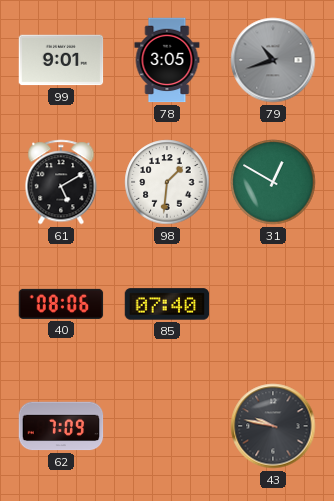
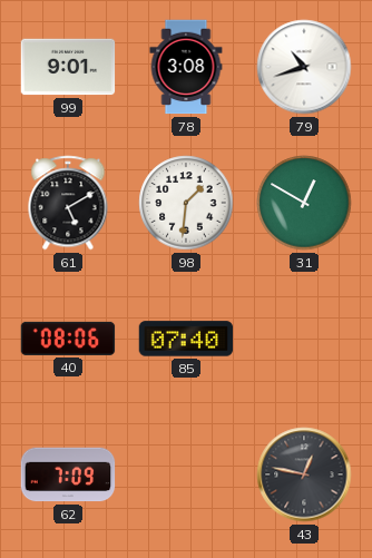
78: 3:05 -> 3:08
79 dial: grey -> white
43: 9:47 -> 12:47
